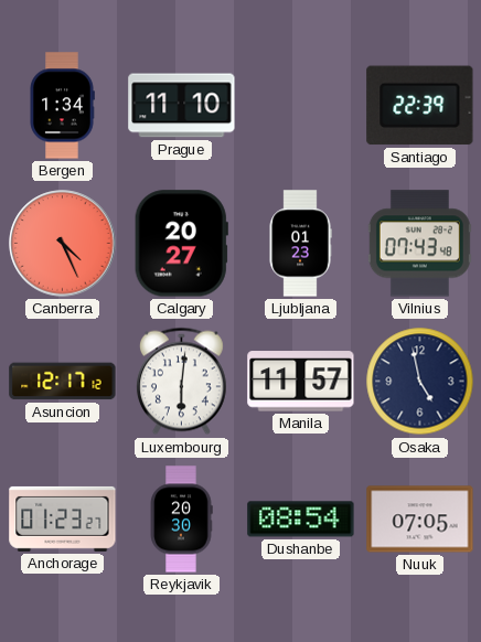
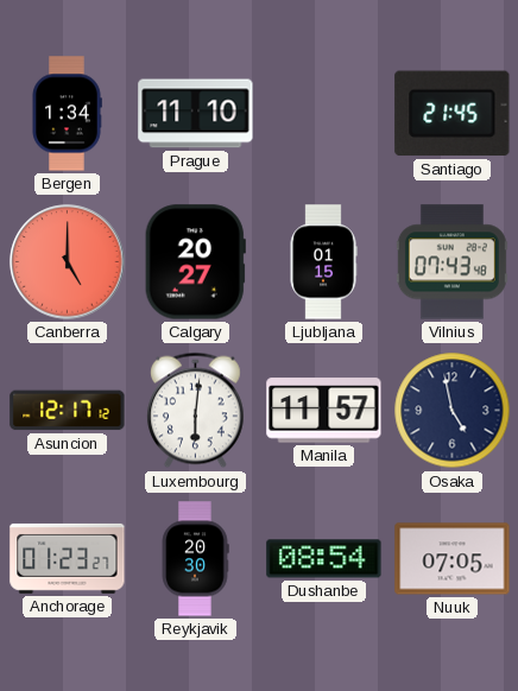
Santiago: 22:39 -> 21:45
Canberra: 4:26 -> 5:00
Ljubljana: 01:23 -> 01:15
